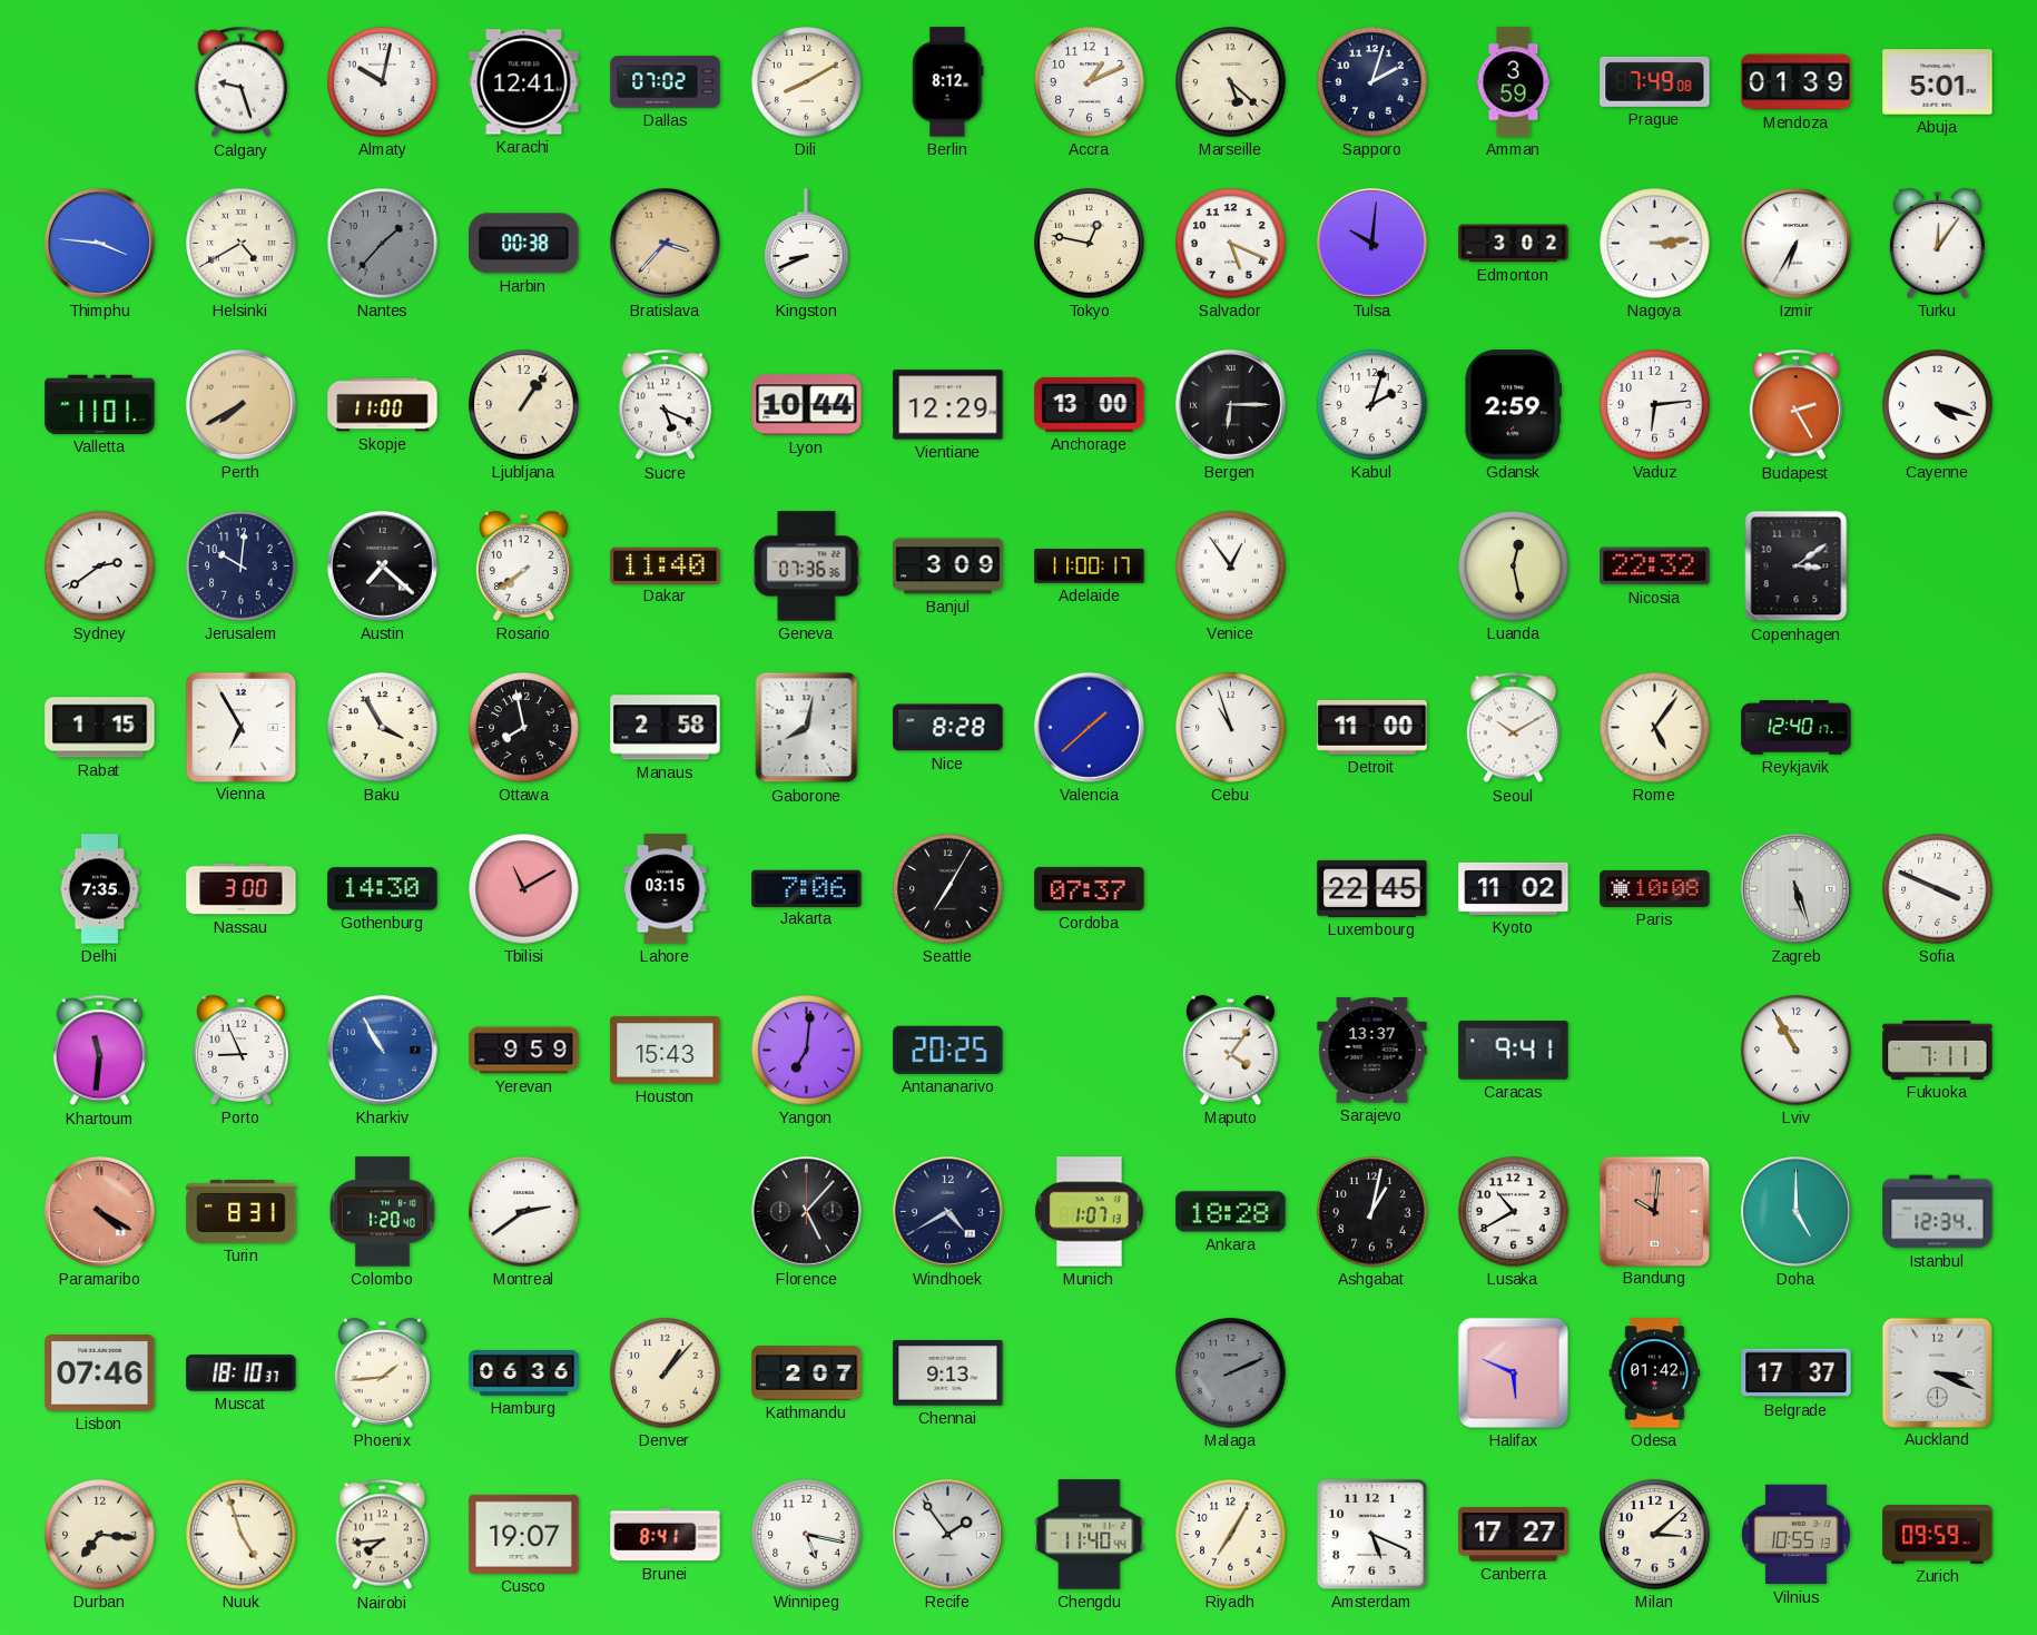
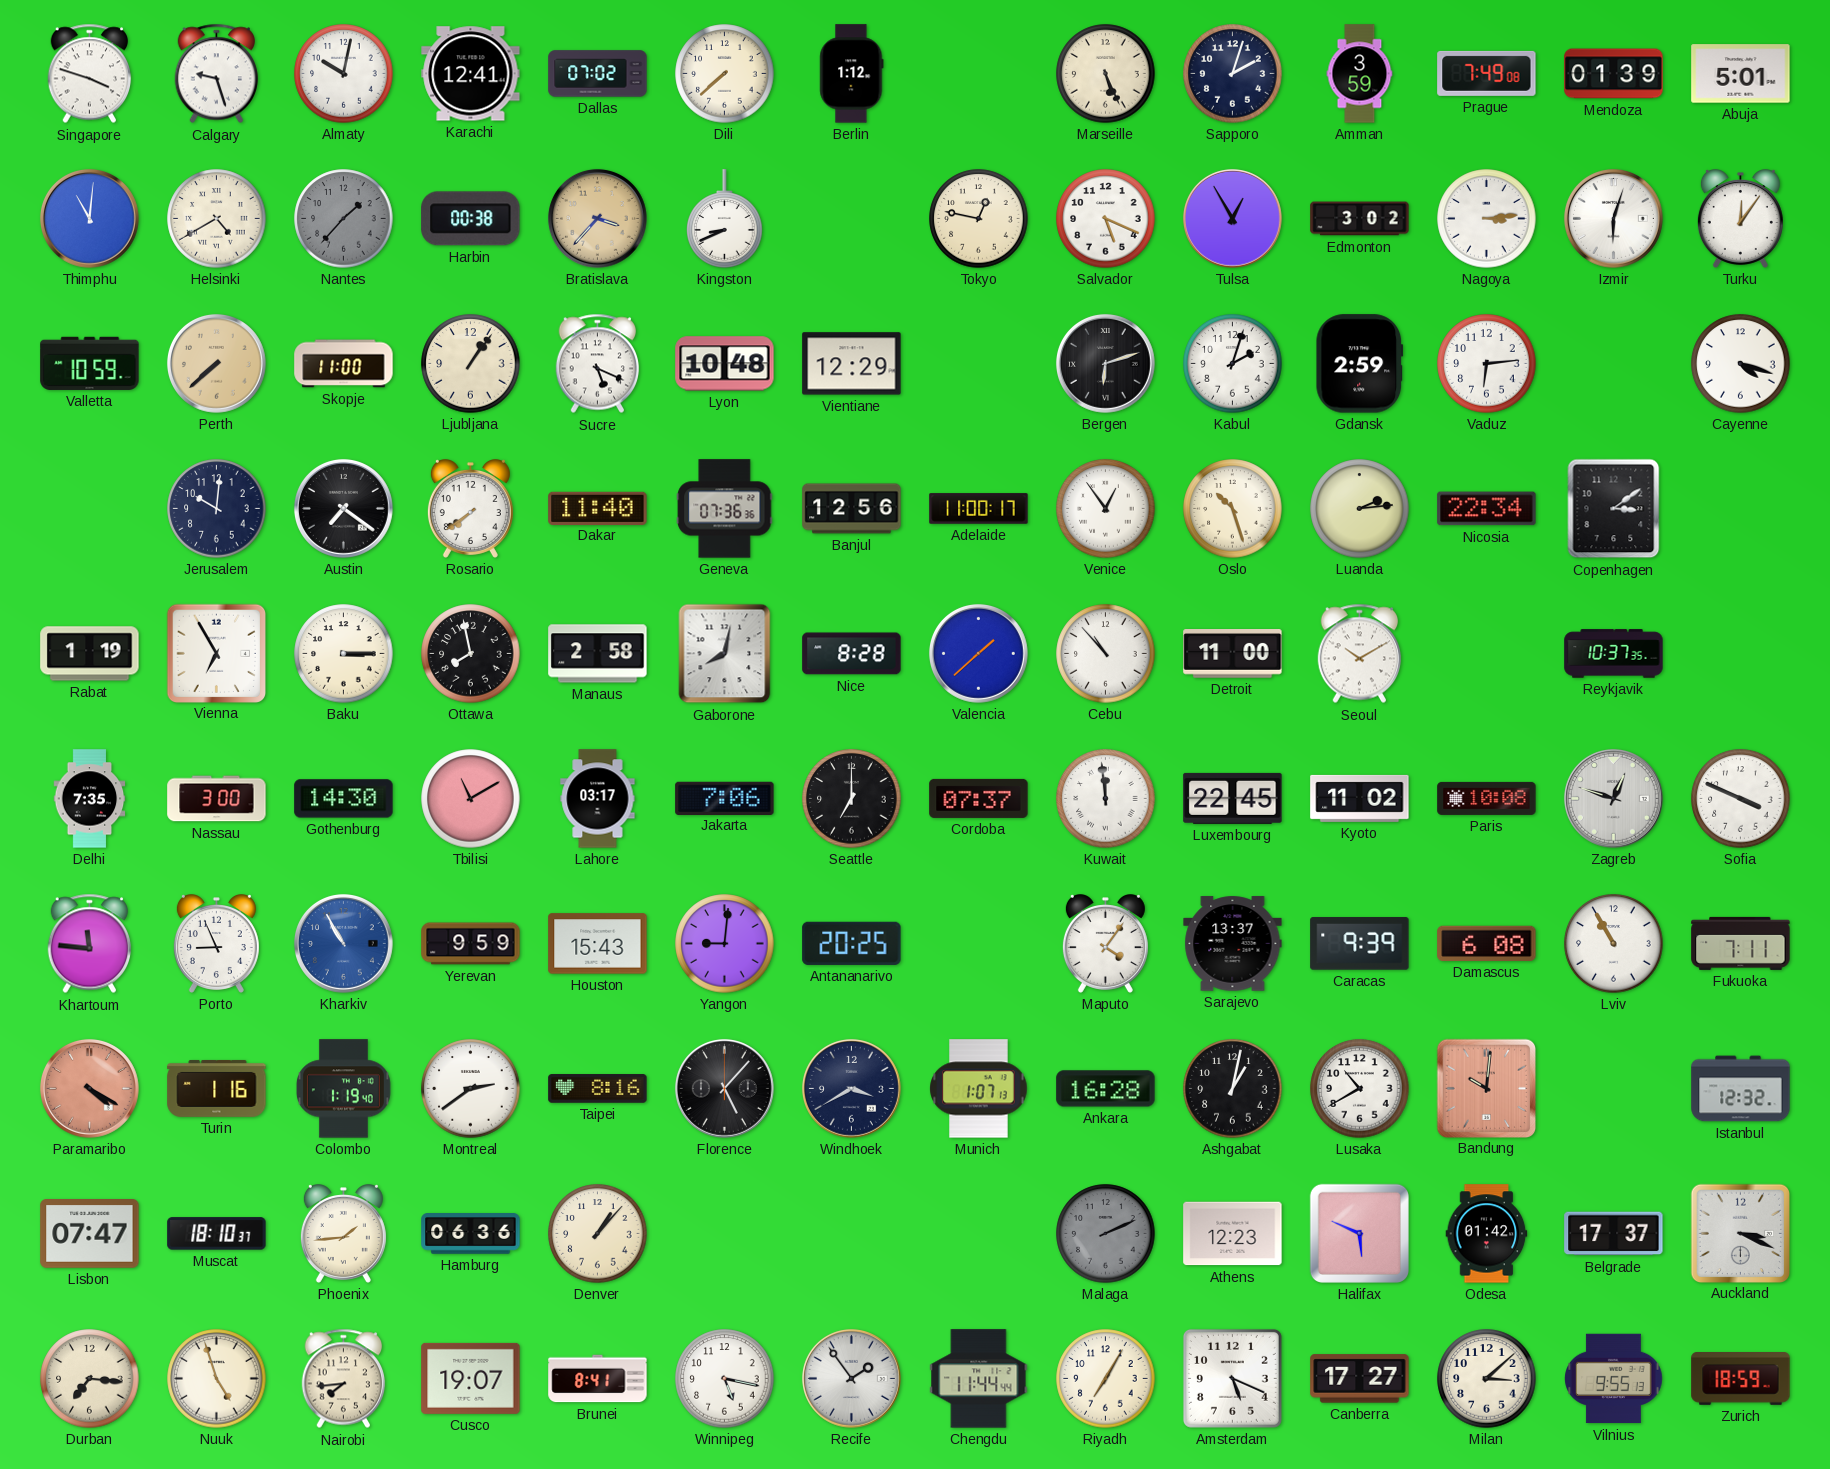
Singapore: none -> 3:48
Dili: 8:10 -> 7:38
Berlin: 8:12 -> 1:12
Accra: 1:11 -> none
Marseille: 5:22 -> 5:26
Thimphu: 3:46 -> 11:01
Tulsa: 10:01 -> 12:55
Izmir: 6:35 -> 6:03
Valletta: 11:01 -> 10:59
Perth: 7:40 -> 7:38
Lyon: 10:44 -> 10:48
Anchorage: 13:00 -> none
Bergen: 6:15 -> 6:12
Budapest: 2:25 -> none
Sydney: 2:39 -> none
Austin: 7:22 -> 7:21
Banjul: 3:09 -> 12:56
Oslo: none -> 10:27
Luanda: 12:28 -> 2:14
Nicosia: 22:32 -> 22:34
Rabat: 1:15 -> 1:19
Baku: 3:55 -> 3:15
Cebu: 10:57 -> 10:53
Rome: 5:06 -> none
Reykjavik: 12:40 -> 10:37
Lahore: 03:15 -> 03:17
Seattle: 7:05 -> 7:00
Kuwait: none -> 11:59
Zagreb: 5:27 -> 12:48
Khartoum: 11:31 -> 11:46
Yangon: 7:01 -> 9:01
Caracas: 9:41 -> 9:39
Damascus: none -> 6:08
Turin: 8:31 -> 1:16
Colombo: 1:20 -> 1:19
Taipei: none -> 8:16
Windhoek: 4:40 -> 3:40
Ankara: 18:28 -> 16:28
Doha: 5:00 -> none
Istanbul: 12:34 -> 12:32
Lisbon: 07:46 -> 07:47
Kathmandu: 2:07 -> none
Chennai: 9:13 -> none
Athens: none -> 12:23
Chengdu: 11:40 -> 11:44
Vilnius: 10:55 -> 9:55
Zurich: 09:59 -> 18:59
